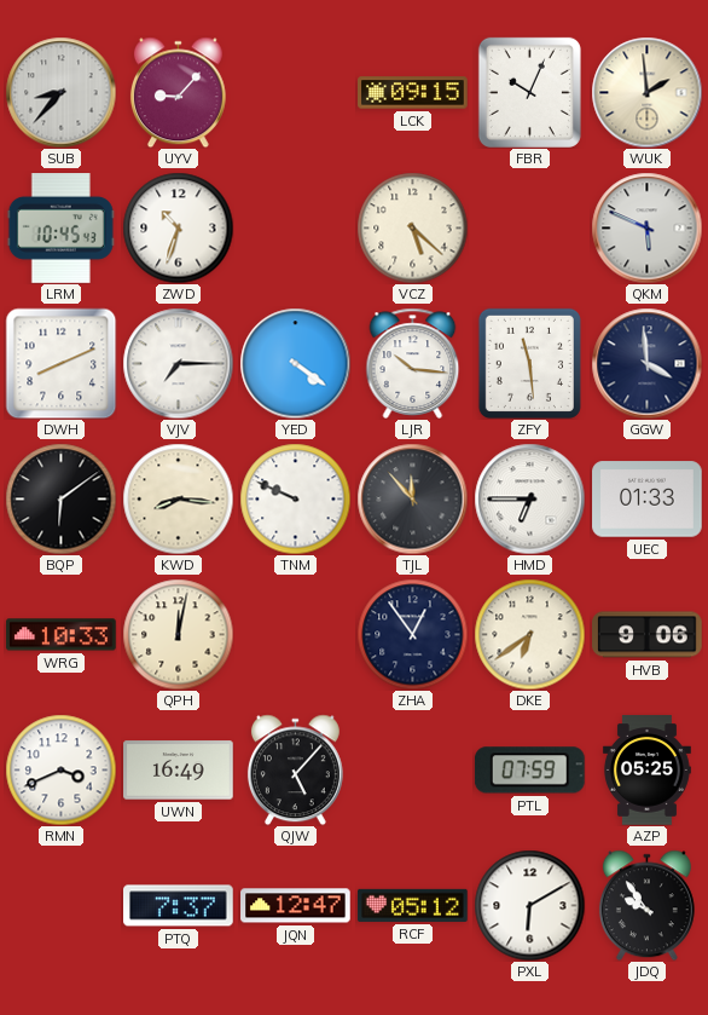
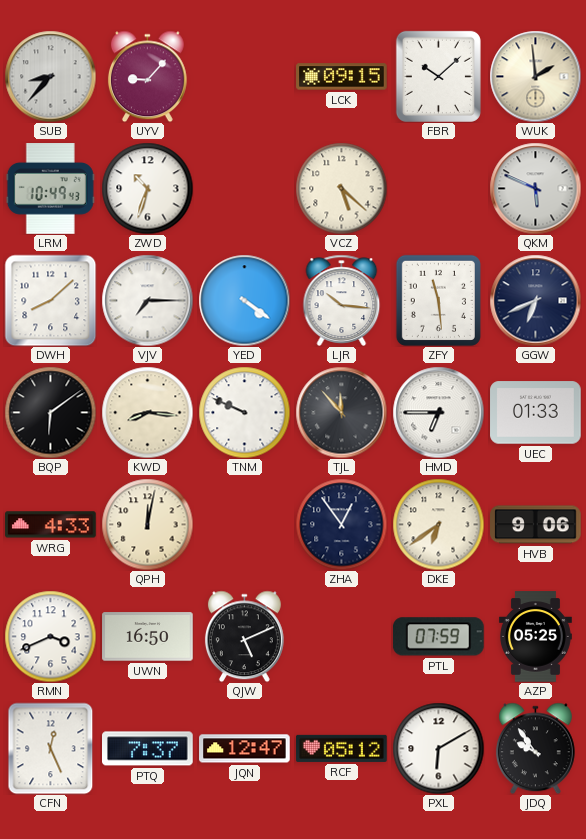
FBR: 10:04 -> 10:08
LRM: 10:45 -> 10:49
DWH: 8:11 -> 8:08
GGW: 3:59 -> 6:41
WRG: 10:33 -> 4:33
UWN: 16:49 -> 16:50
QJW: 5:07 -> 5:11
CFN: none -> 12:26
